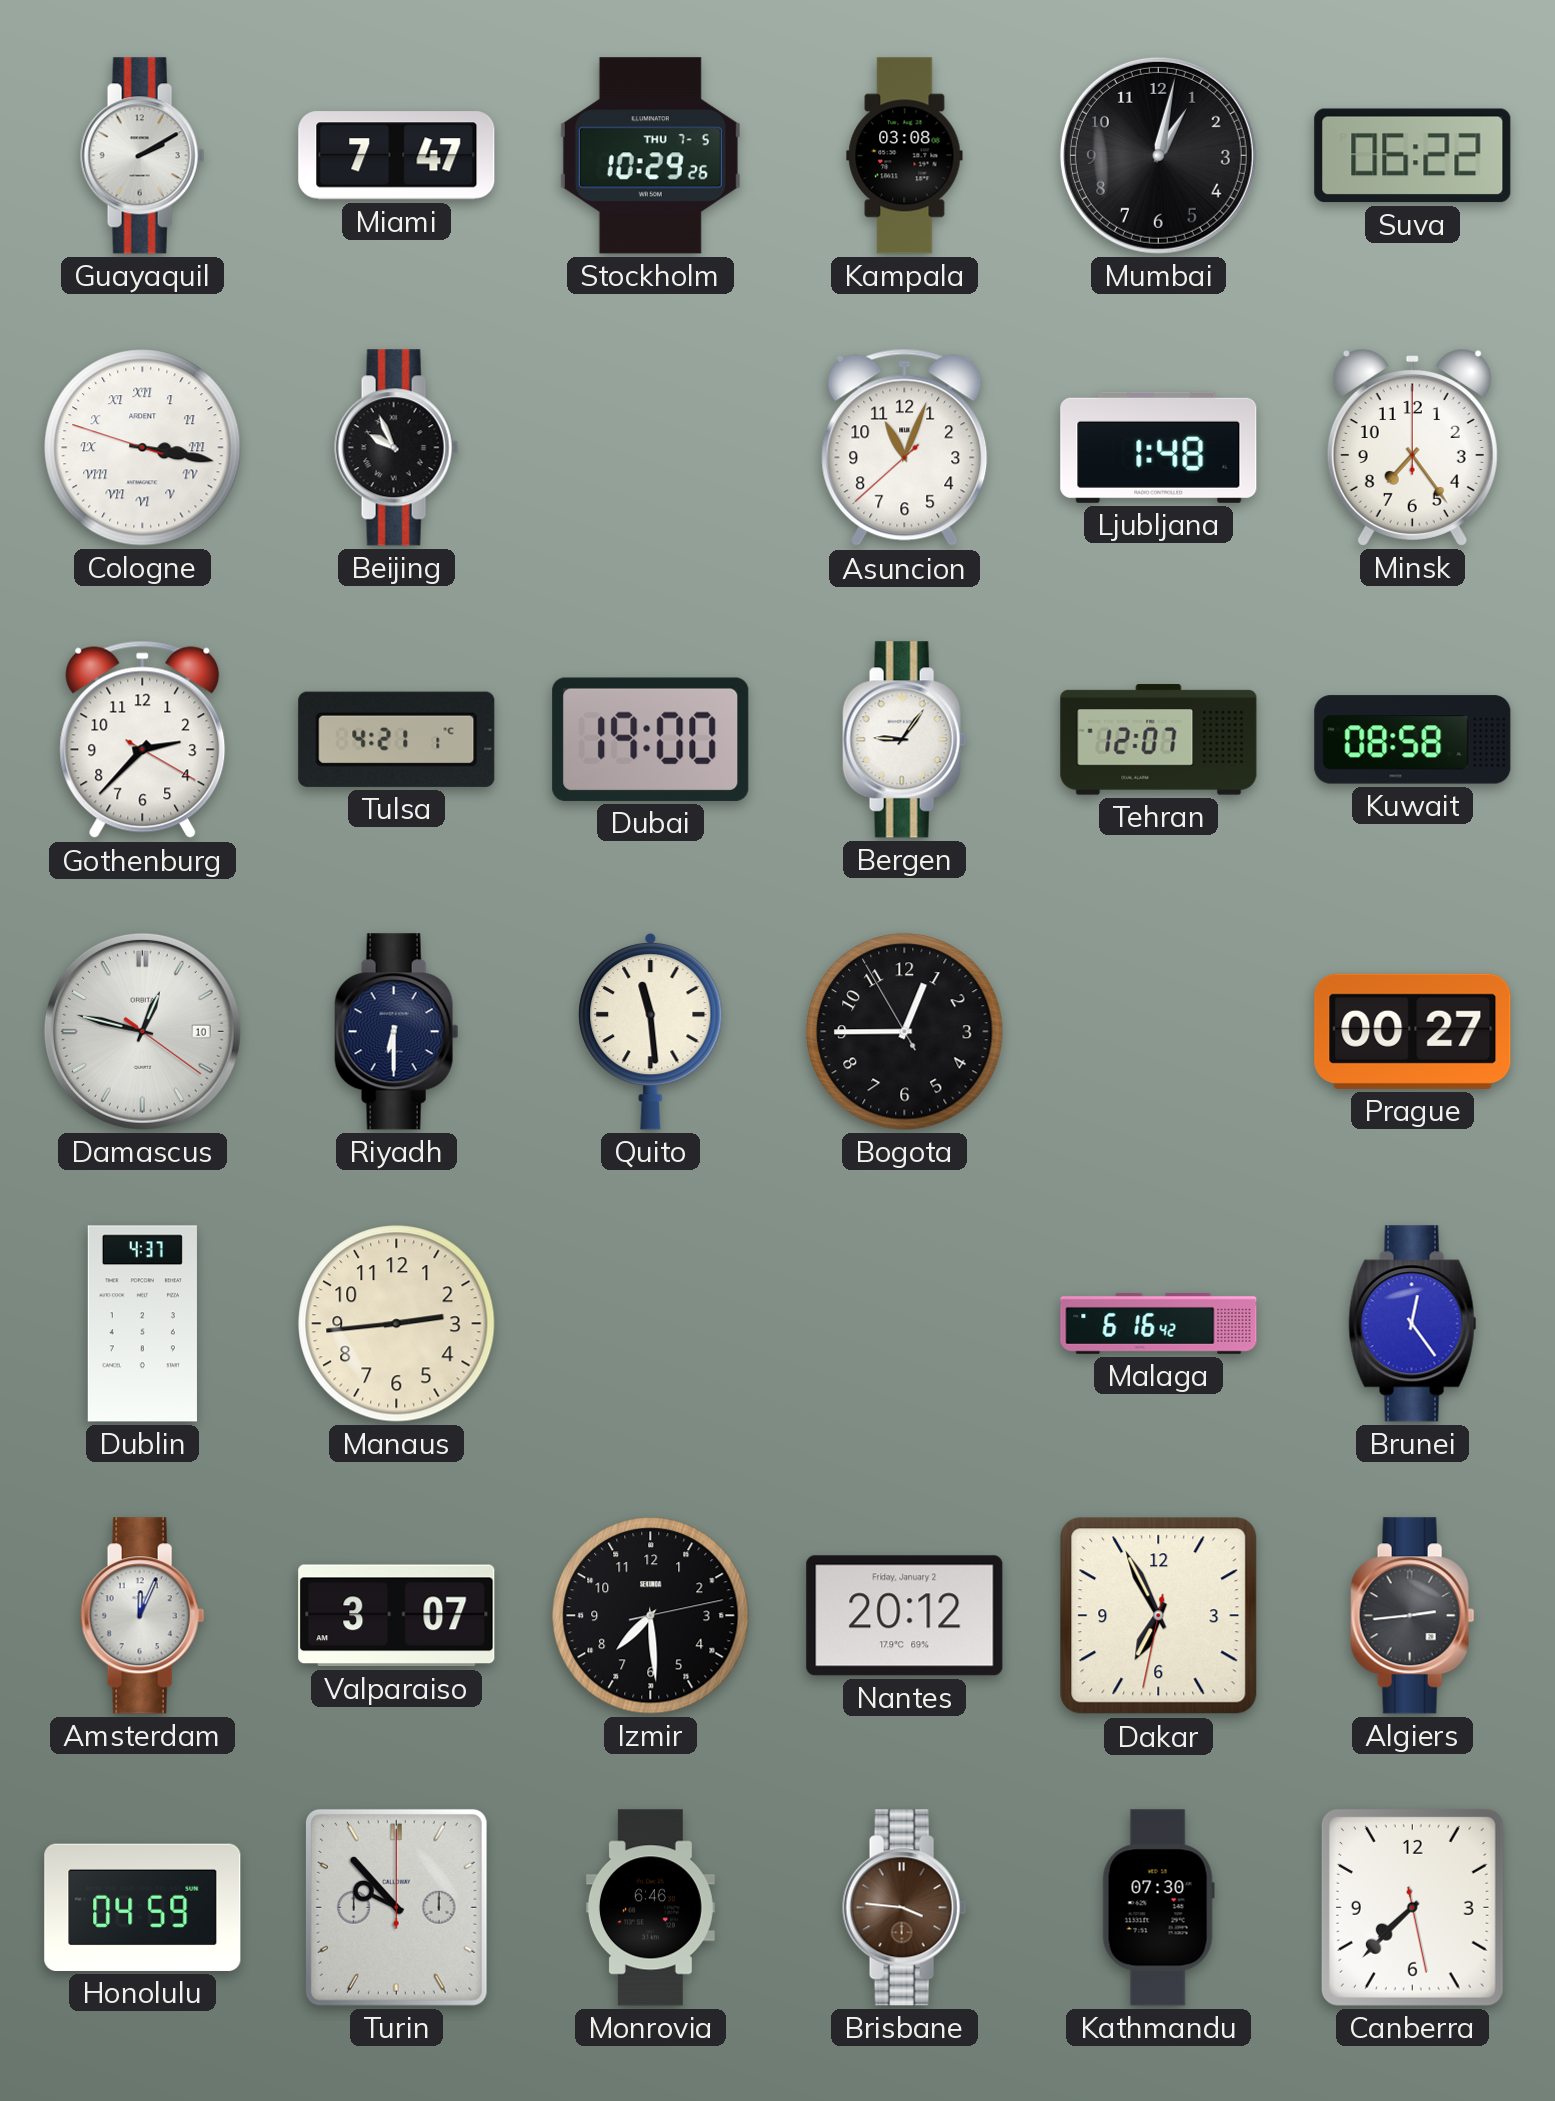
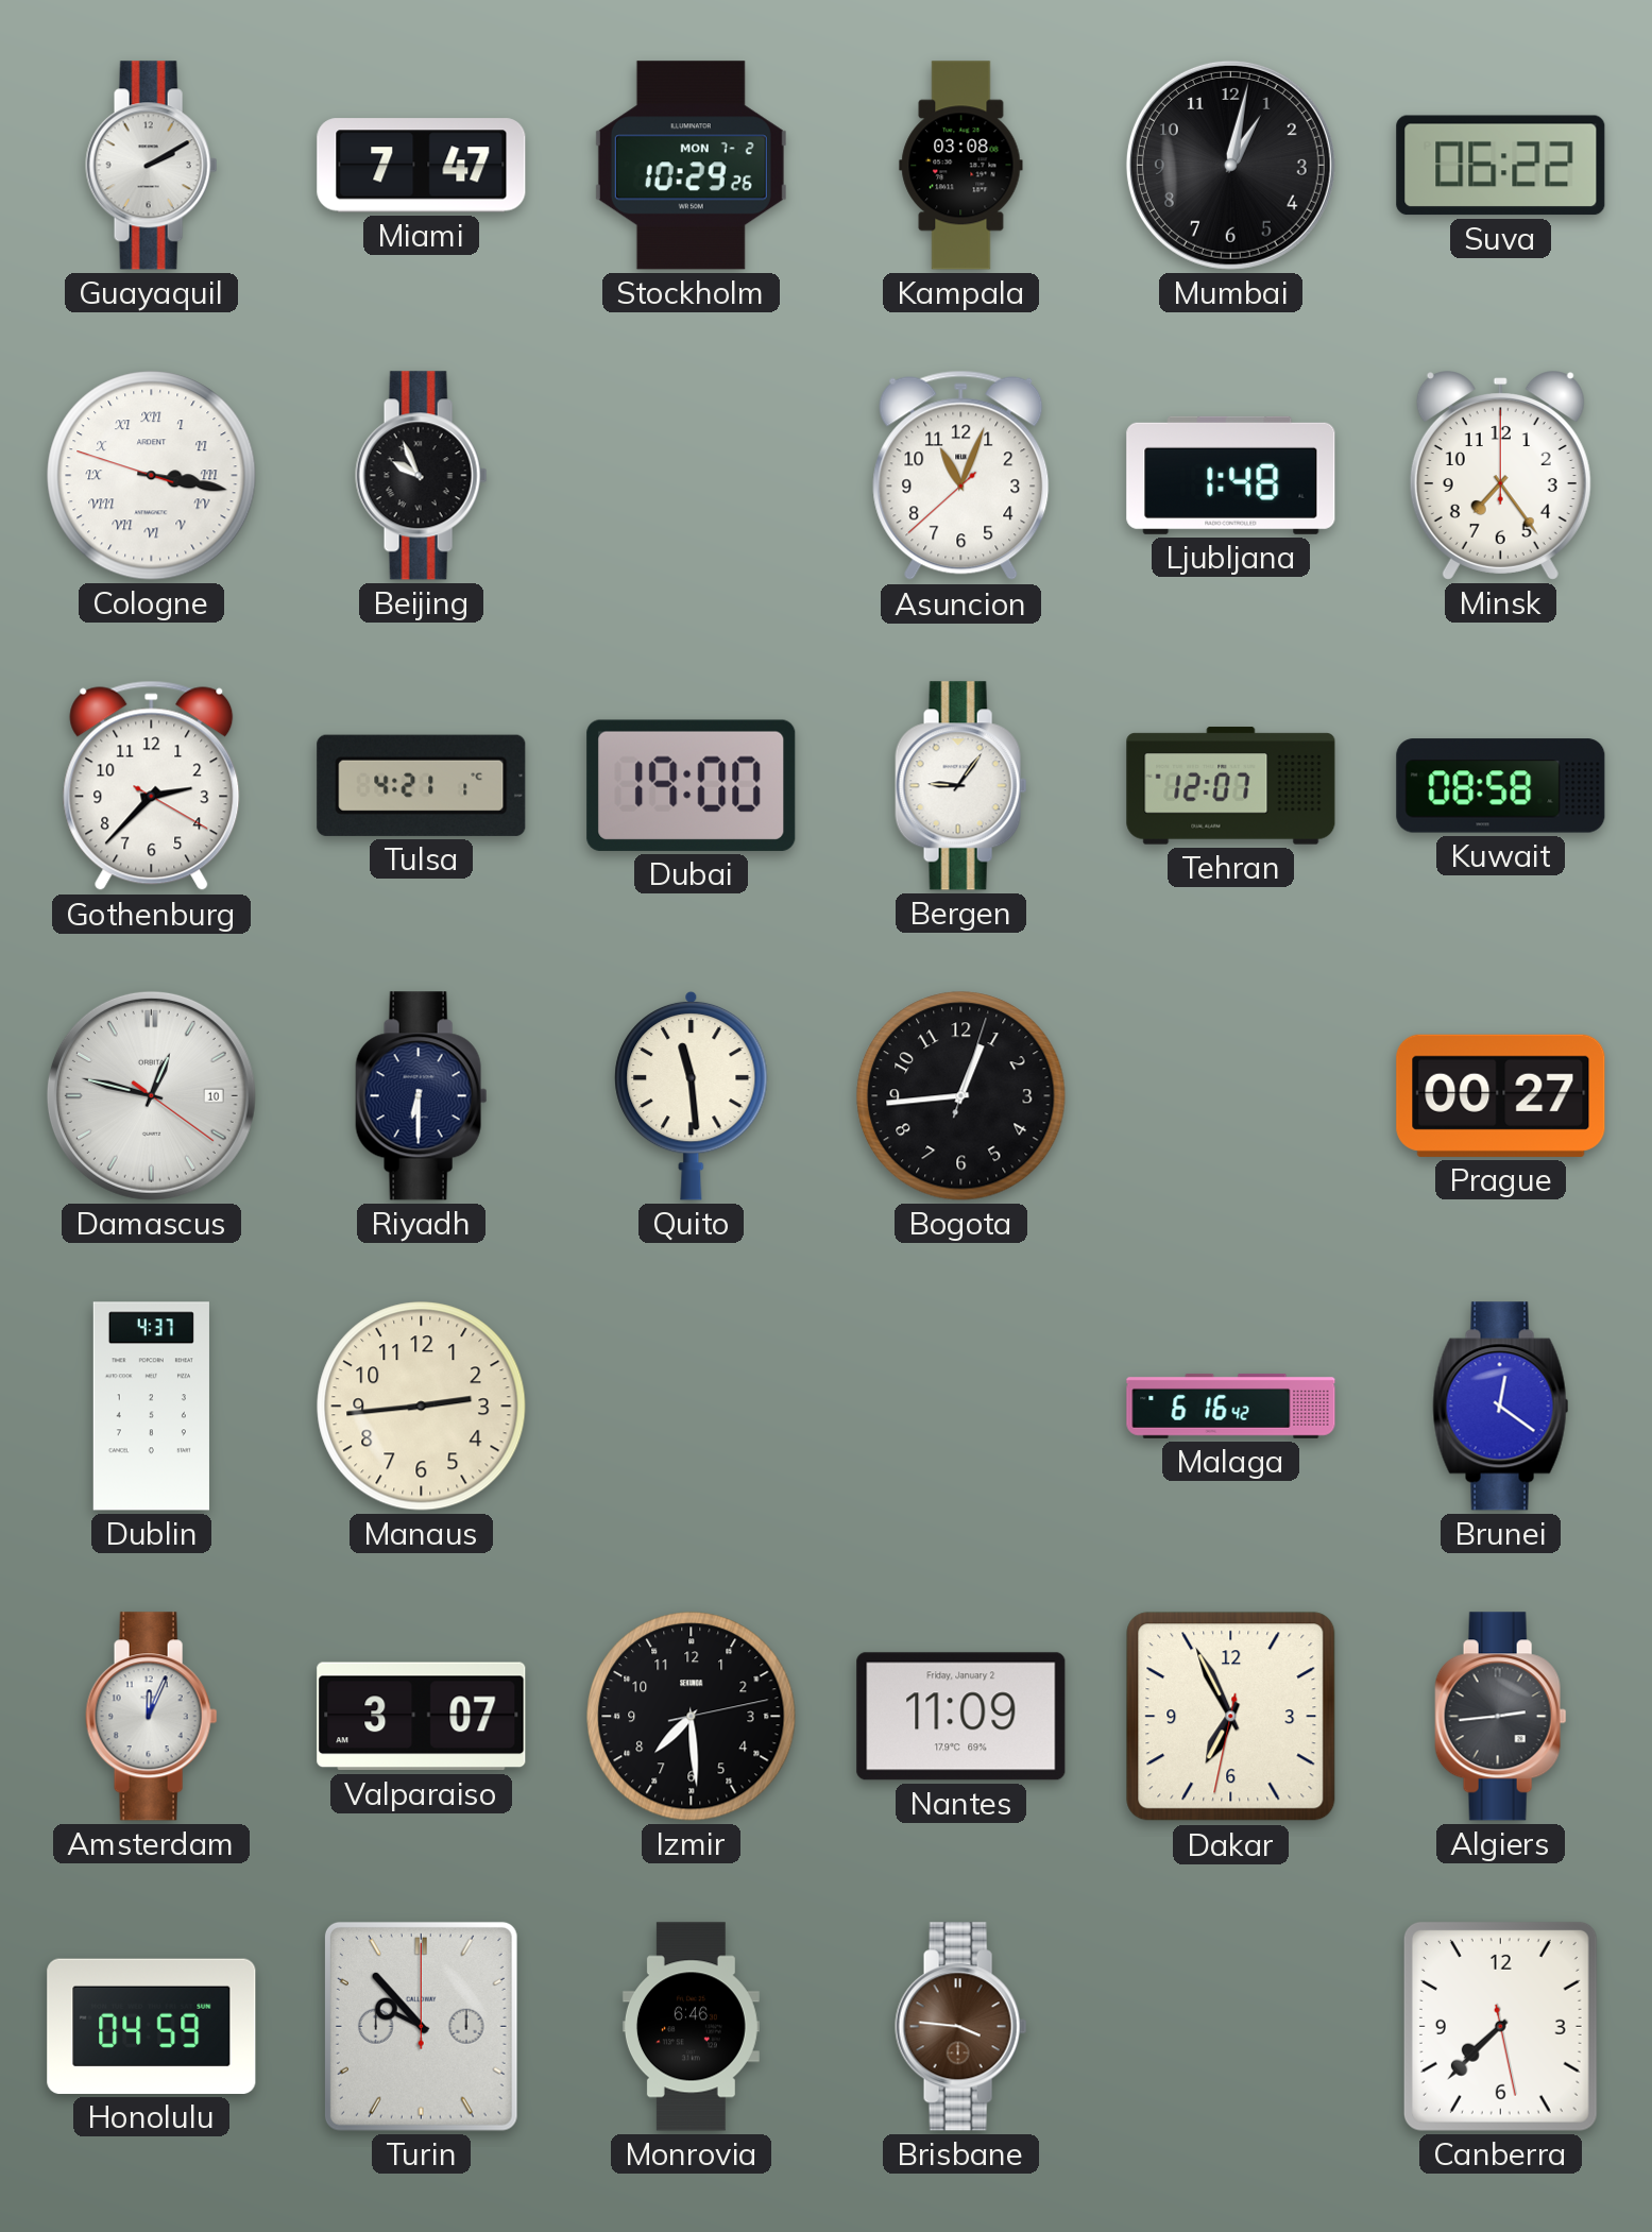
Stockholm date: THU 7-5 -> MON 7-2
Bogota: 12:44:55 -> 12:44:03
Brunei: 12:24 -> 12:21
Nantes: 20:12 -> 11:09
Kathmandu: 07:30 -> none
